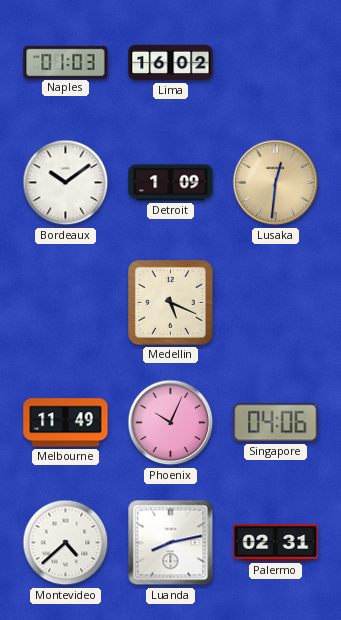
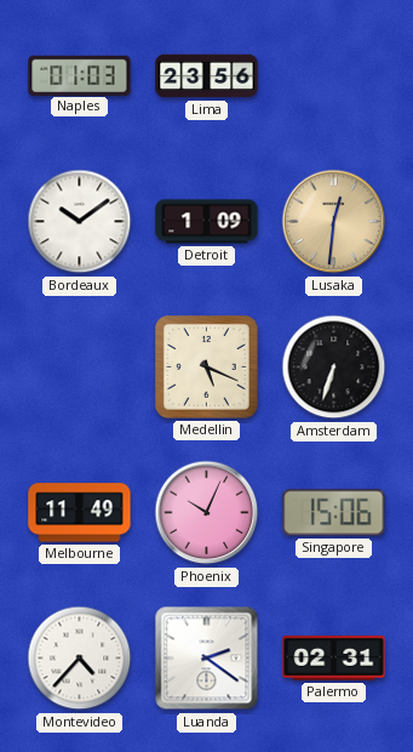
Lima: 16:02 -> 23:56
Amsterdam: none -> 6:33
Singapore: 04:06 -> 15:06
Montevideo: 4:38 -> 4:37
Luanda: 8:13 -> 2:21
